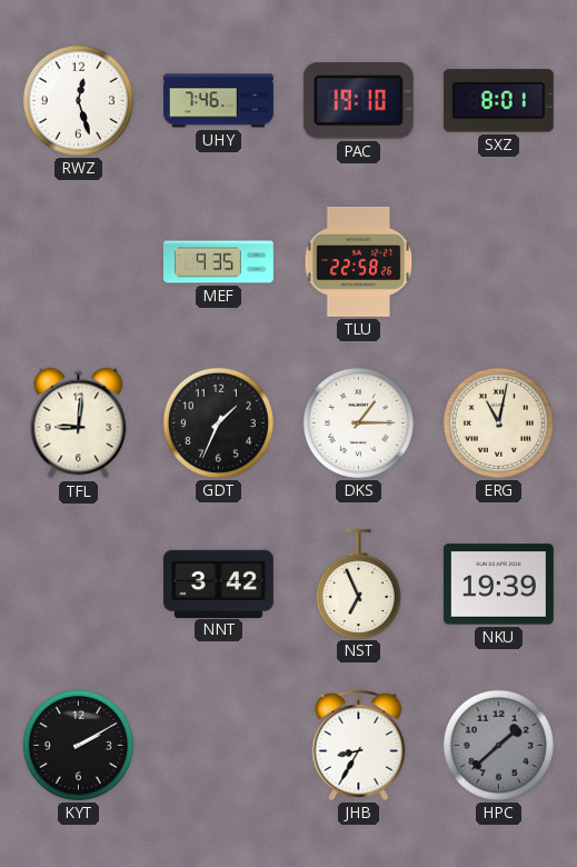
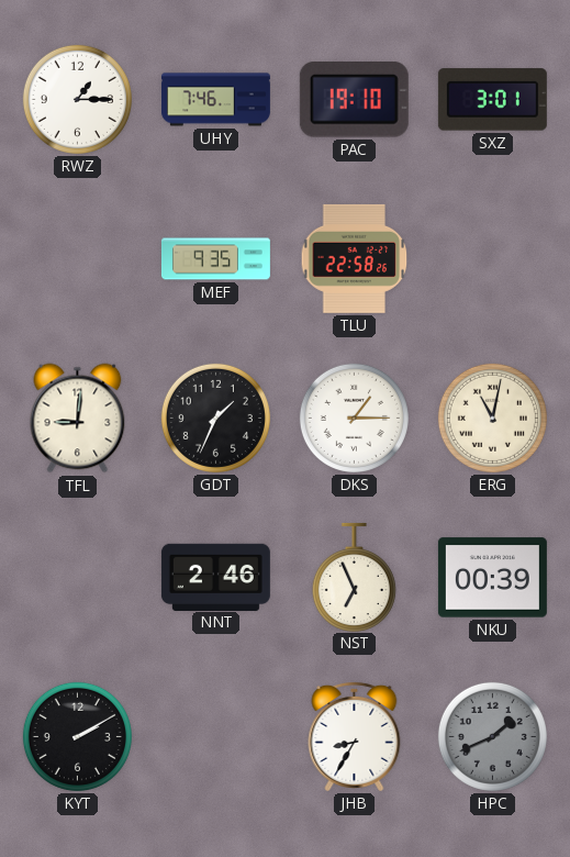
RWZ: 12:27 -> 1:15
SXZ: 8:01 -> 3:01
NNT: 3:42 -> 2:46
NKU: 19:39 -> 00:39
HPC: 1:38 -> 1:41
